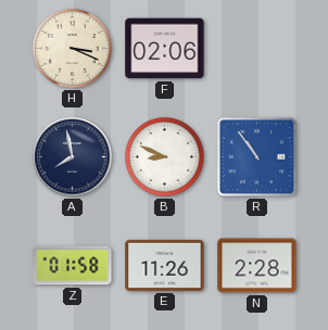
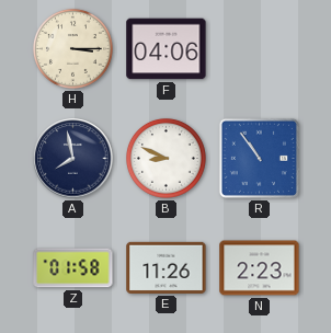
H: 3:19 -> 3:15
F: 02:06 -> 04:06
N: 2:28 -> 2:23
